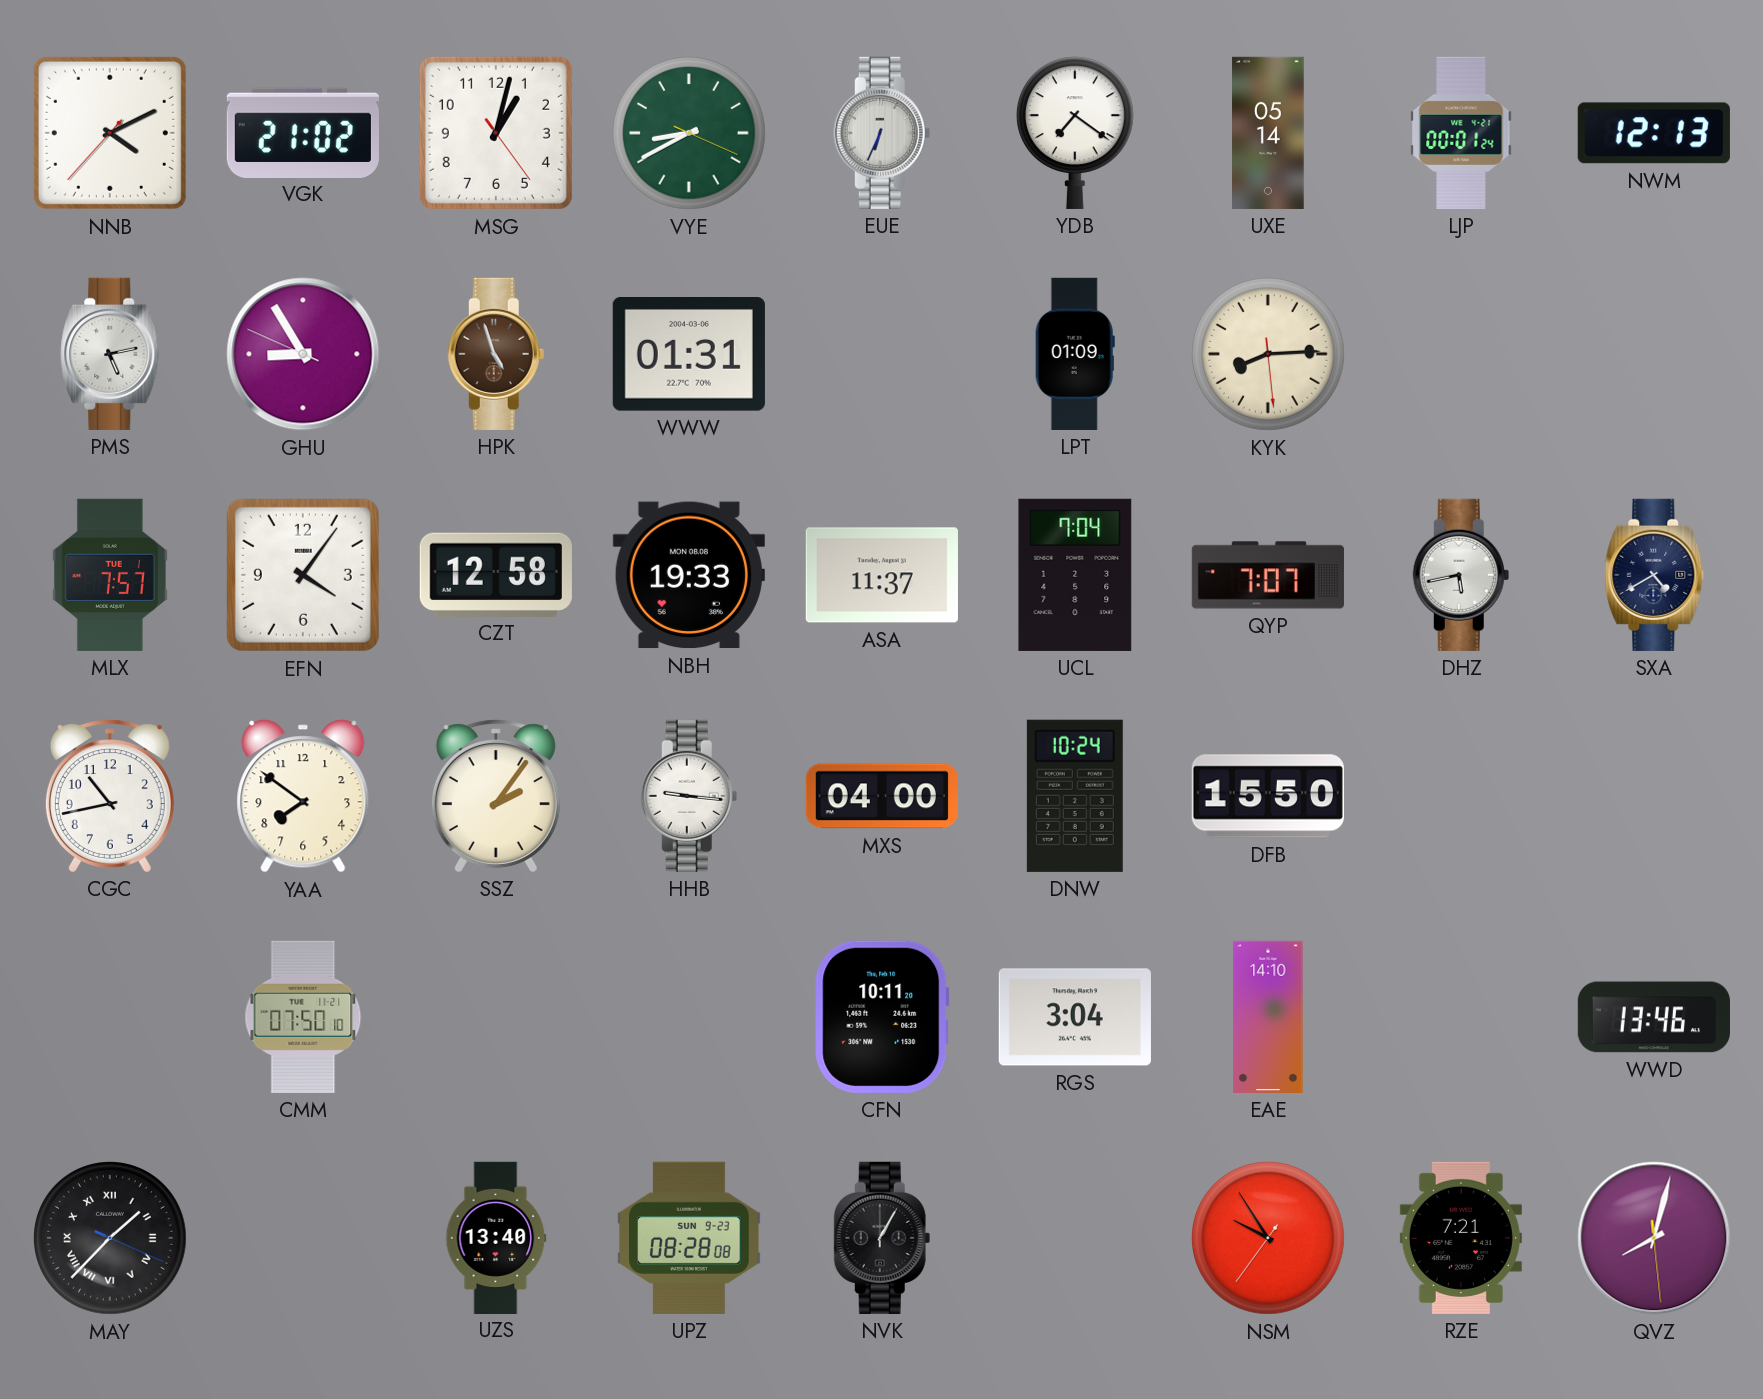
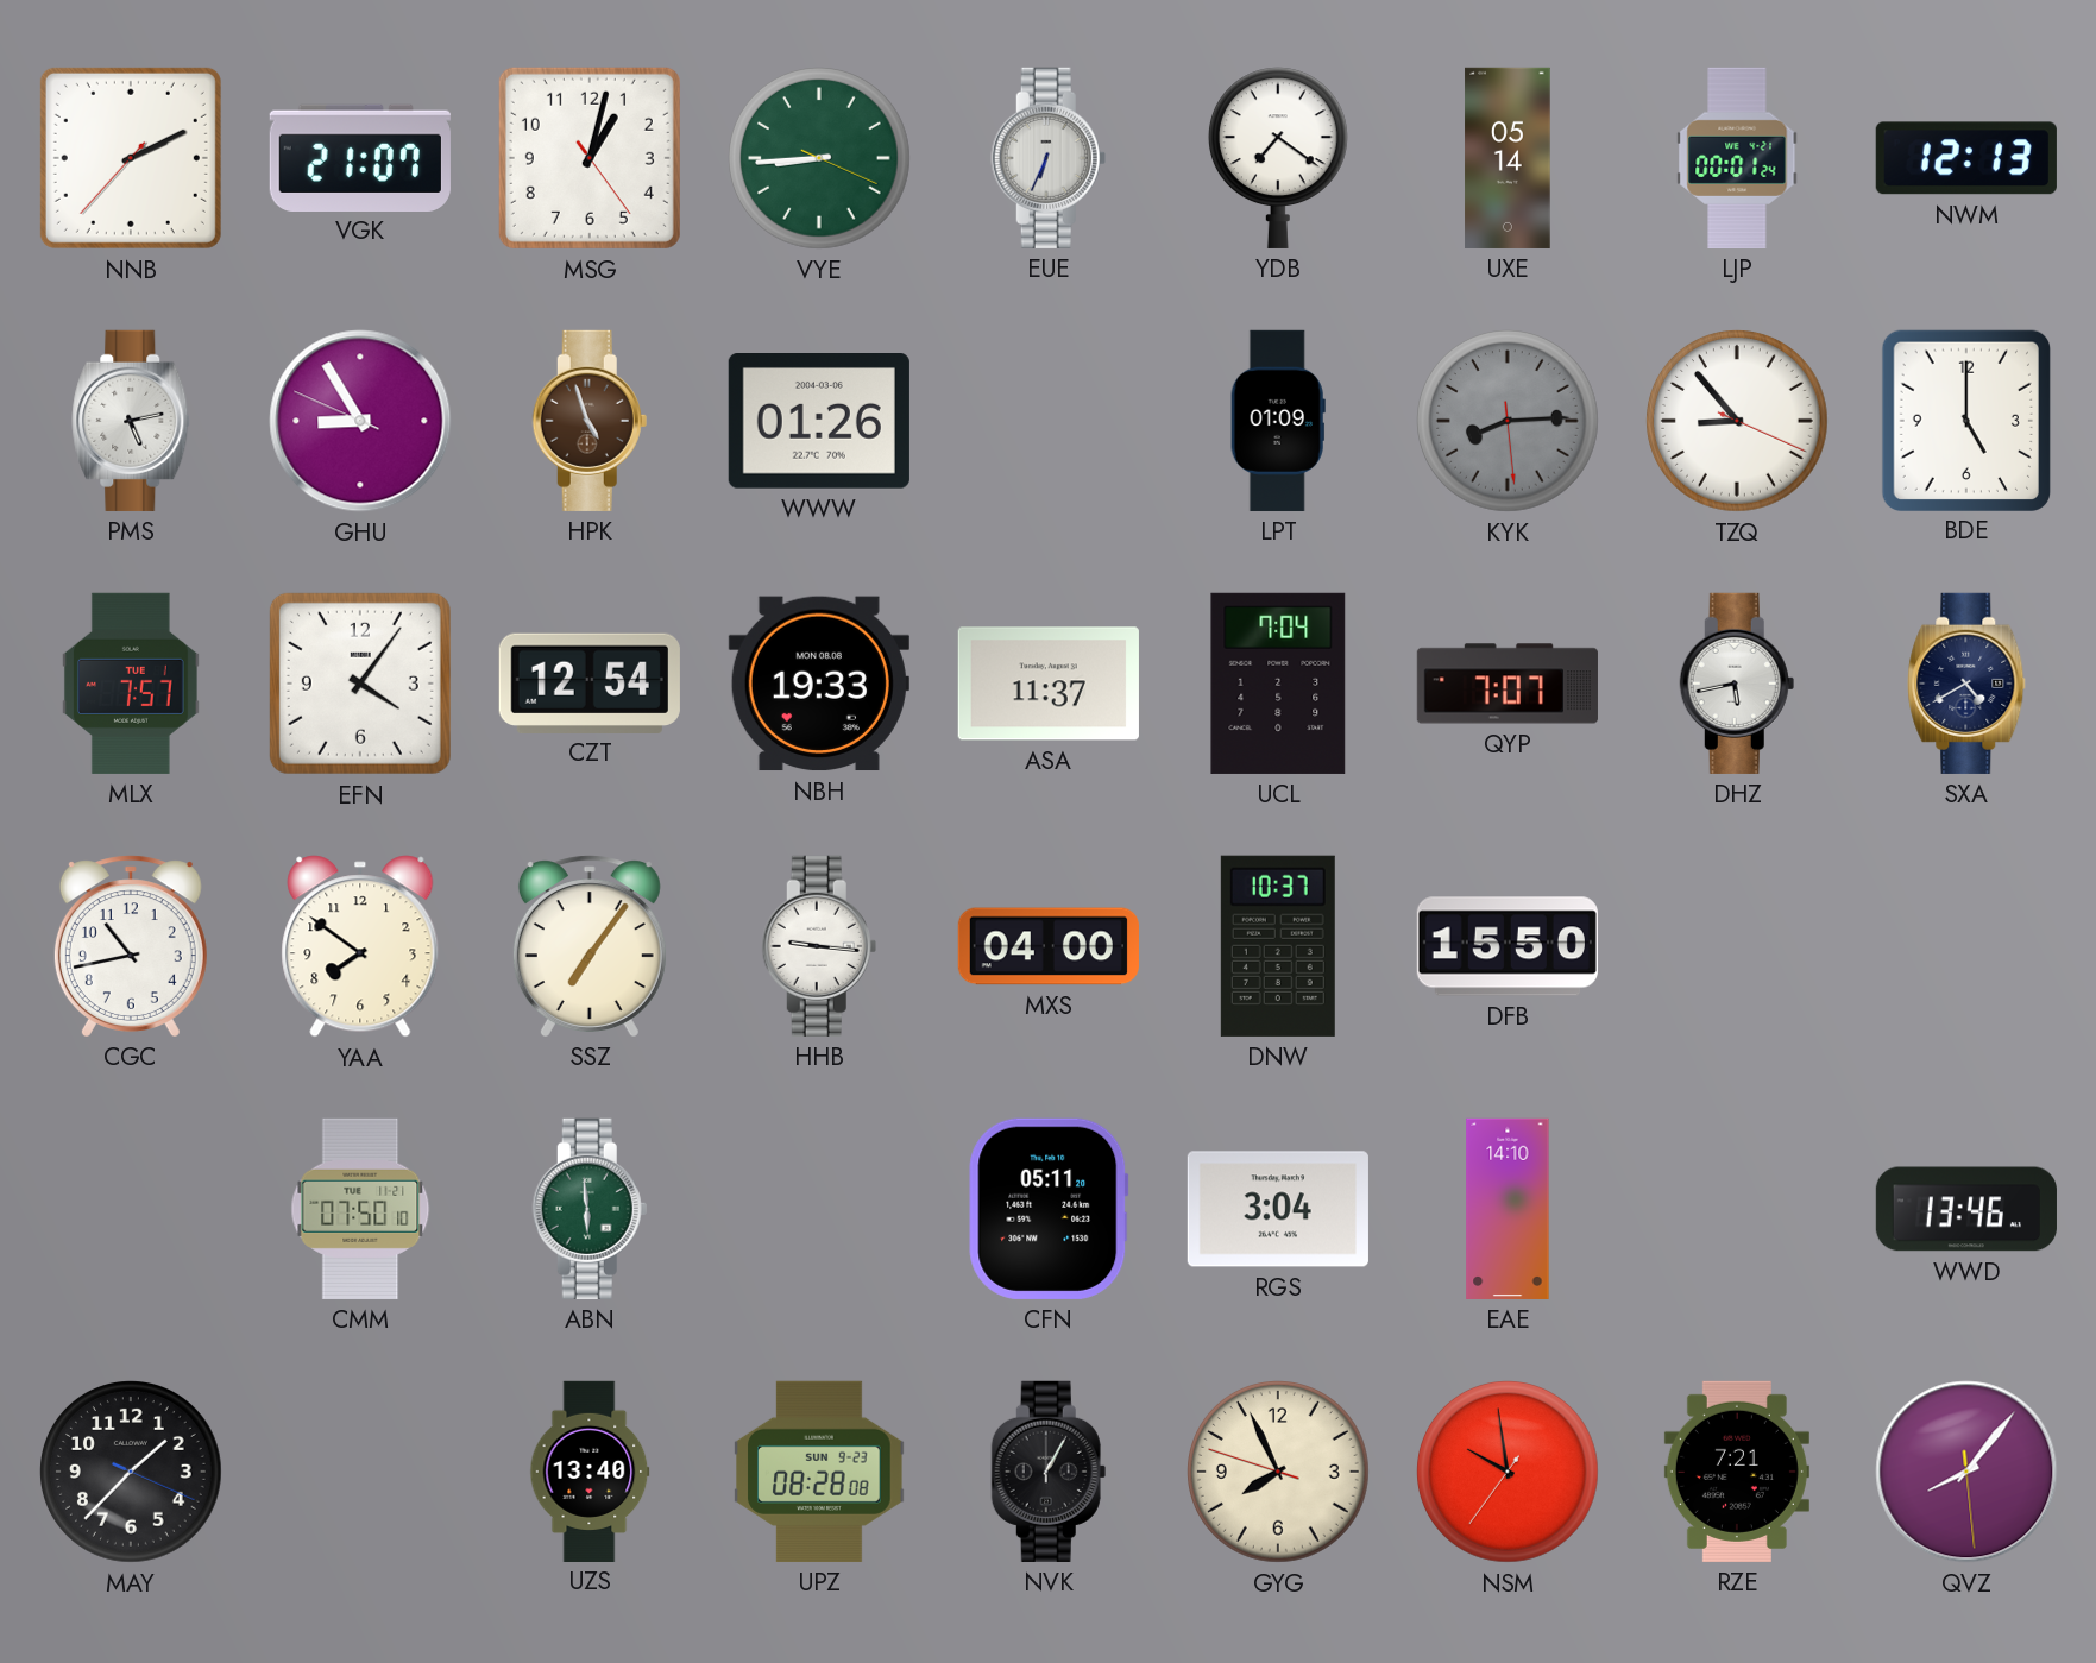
NNB: 4:10 -> 2:10
VGK: 21:02 -> 21:07
VYE: 8:40 -> 8:44
WWW: 01:31 -> 01:26
KYK dial: cream -> grey
TZQ: none -> 8:53
BDE: none -> 5:00
CZT: 12:58 -> 12:54
SSZ: 2:06 -> 7:06
DNW: 10:24 -> 10:37
ABN: none -> 5:59
CFN: 10:11 -> 05:11
MAY numerals: Roman -> Arabic
GYG: none -> 7:55
NSM: 9:54 -> 9:58
QVZ: 8:02 -> 8:06
